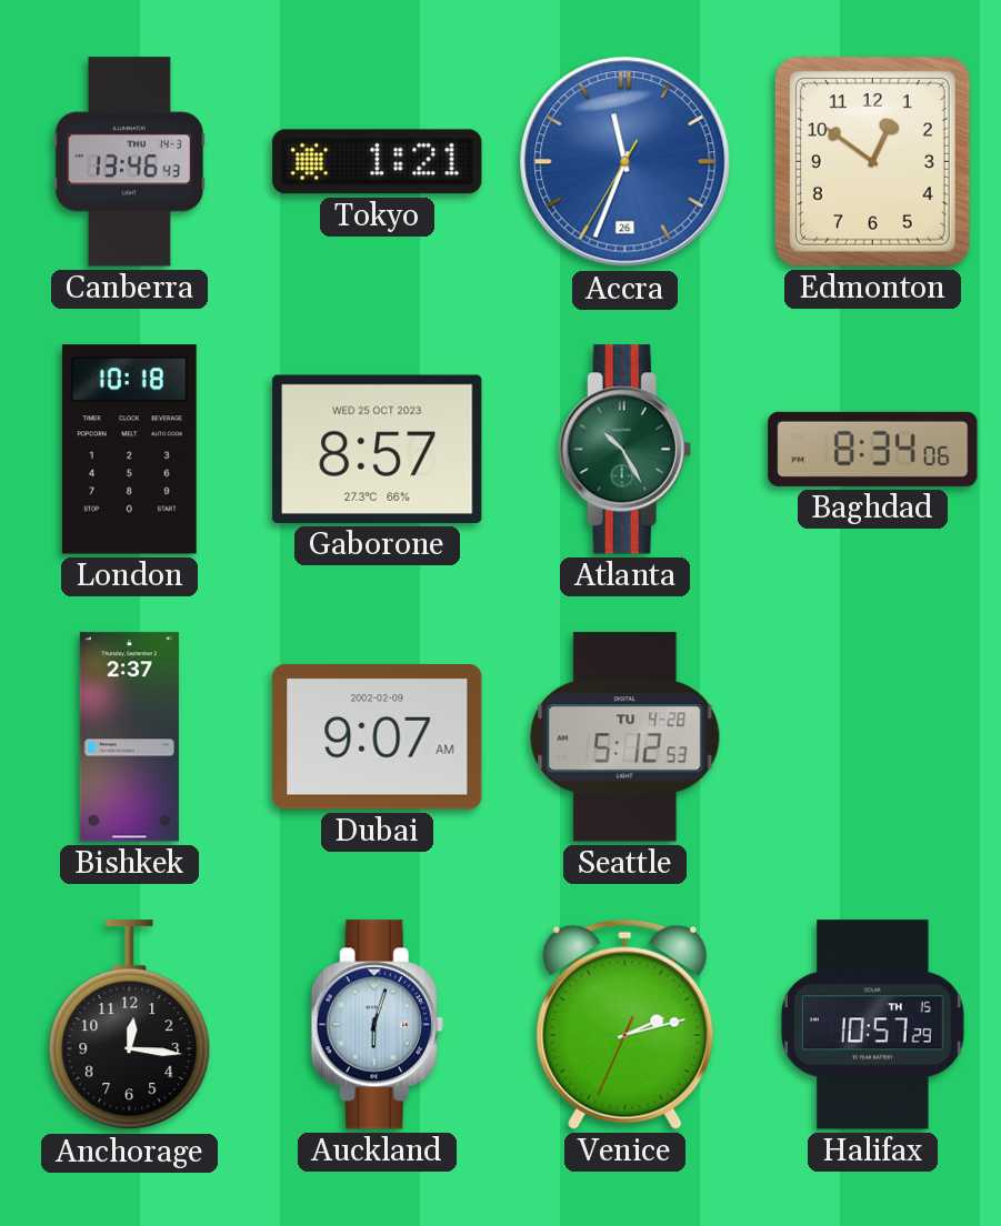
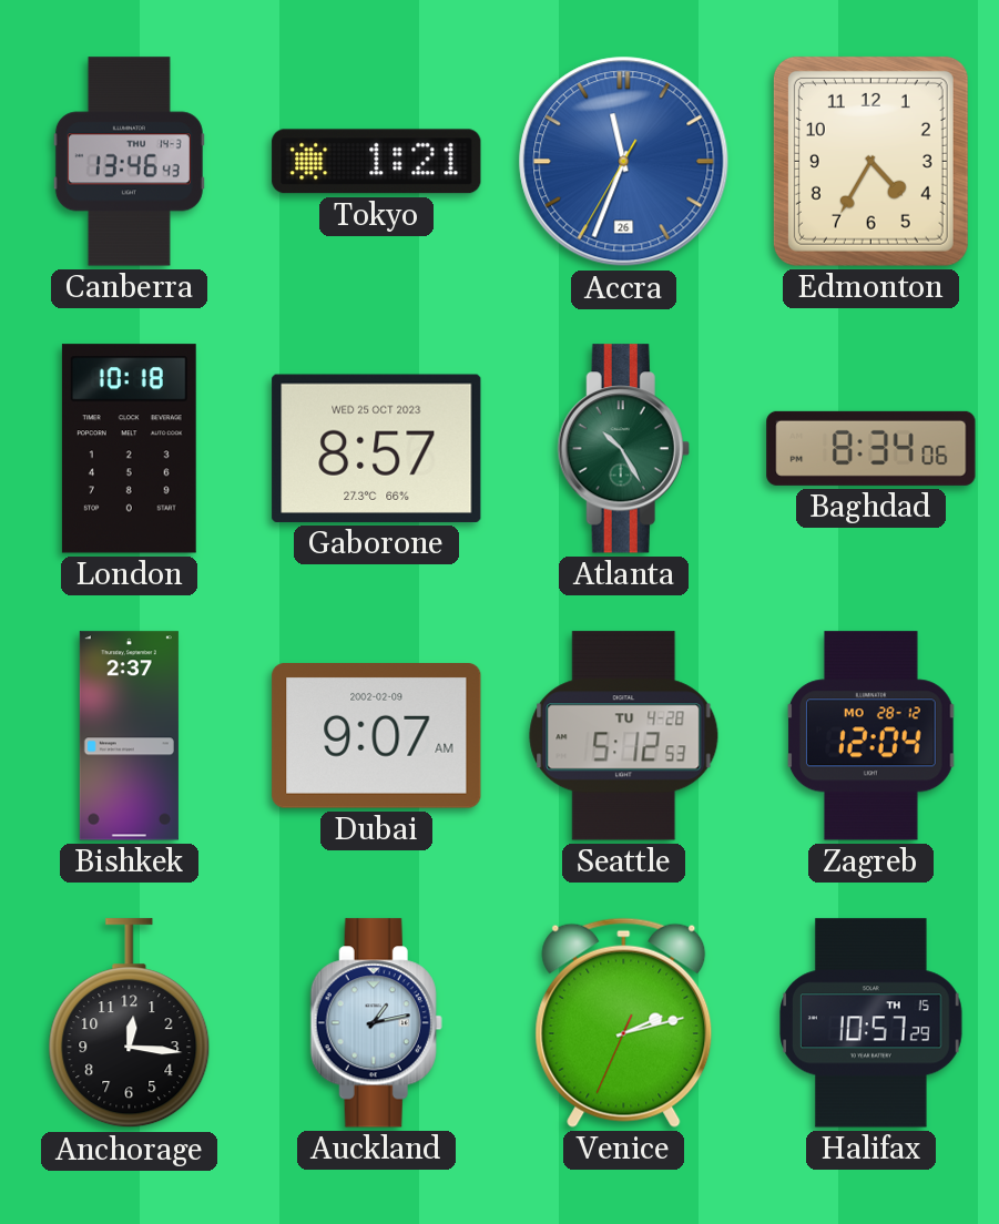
Edmonton: 12:51 -> 4:35
Zagreb: none -> 12:04
Auckland: 6:03 -> 1:13
